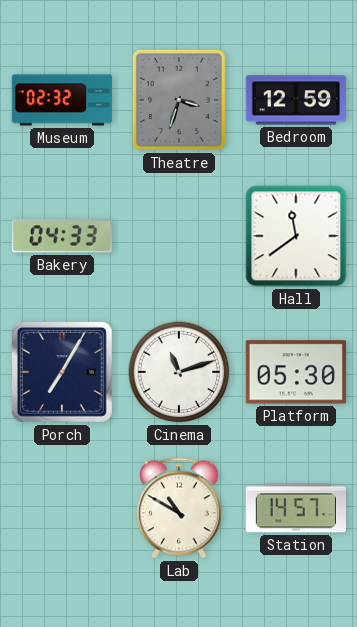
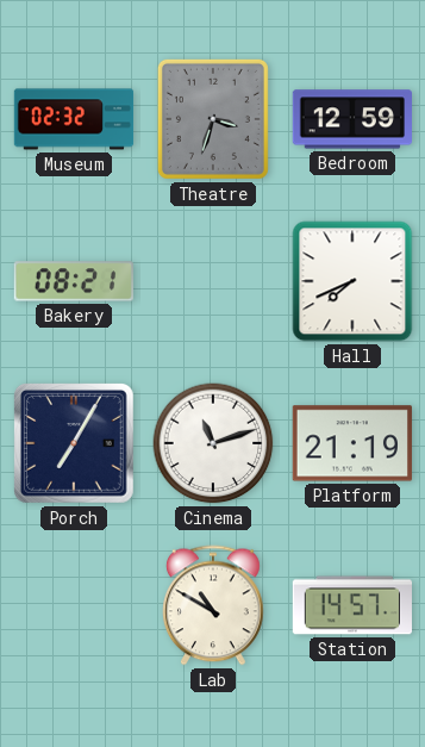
Bakery: 04:33 -> 08:21
Hall: 11:39 -> 7:41
Platform: 05:30 -> 21:19
